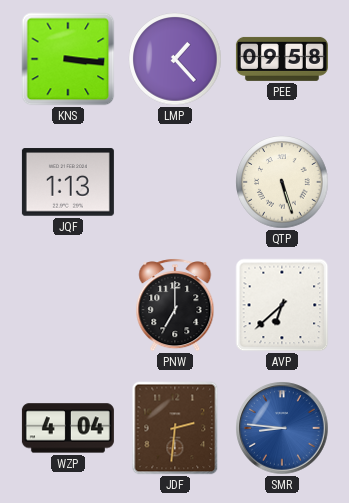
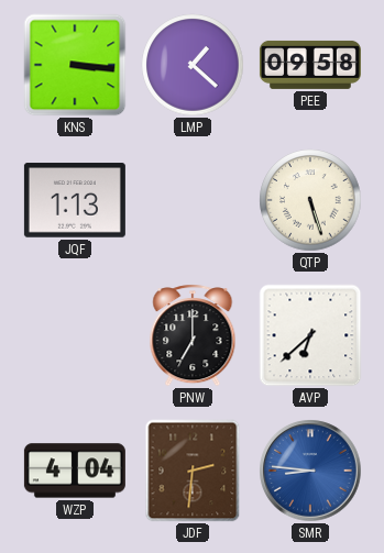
LMP: 1:23 -> 1:22
